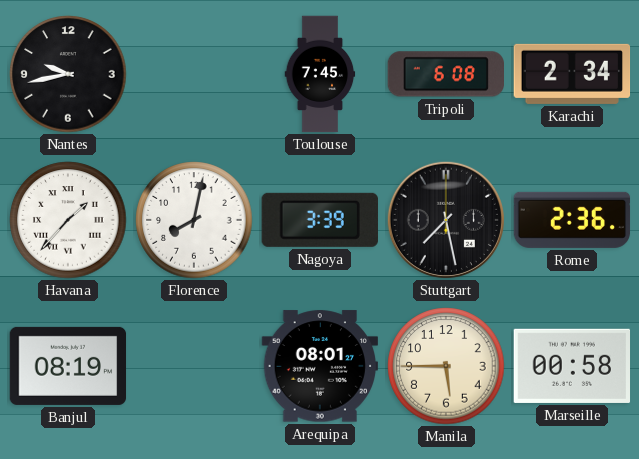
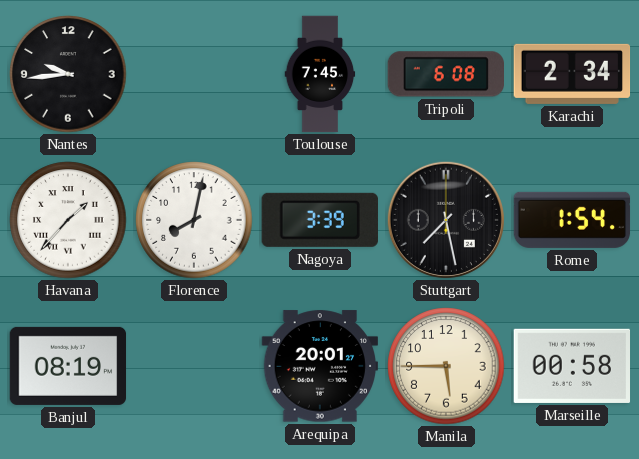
Nantes: 9:43 -> 9:44
Rome: 2:36 -> 1:54
Arequipa: 08:01 -> 20:01
